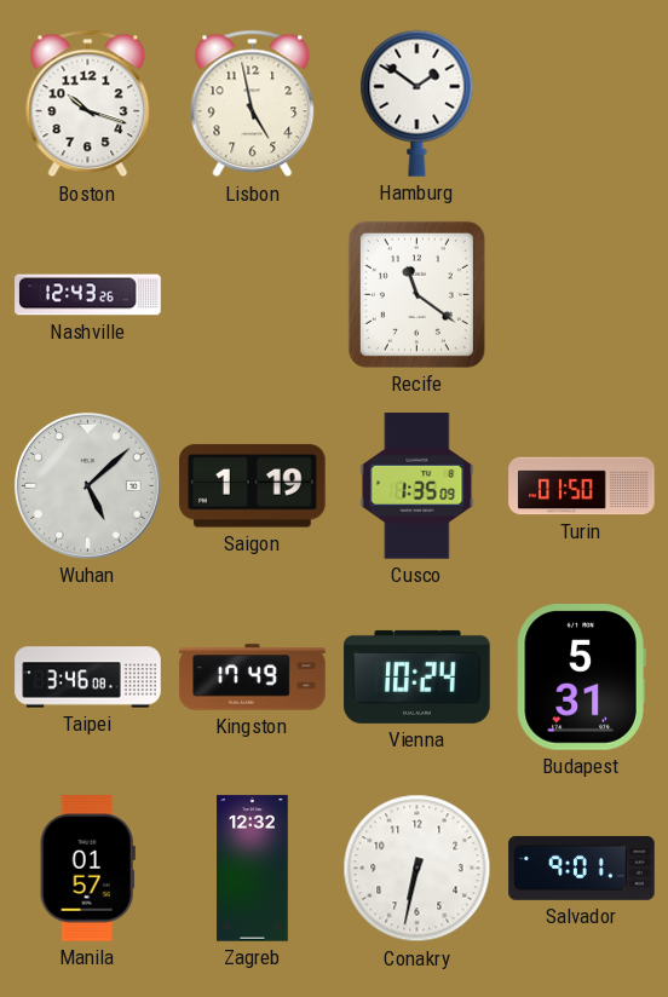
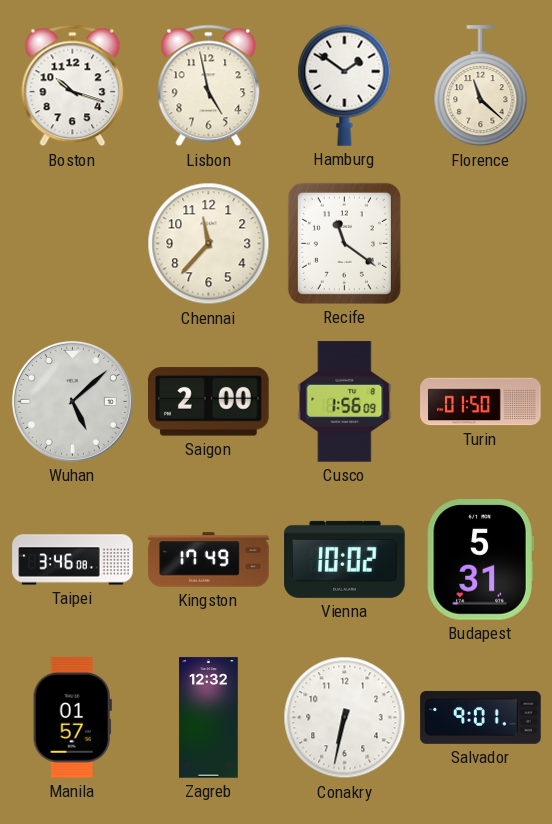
Florence: none -> 11:22
Nashville: 12:43 -> none
Chennai: none -> 11:37
Saigon: 1:19 -> 2:00
Cusco: 1:35 -> 1:56
Vienna: 10:24 -> 10:02
